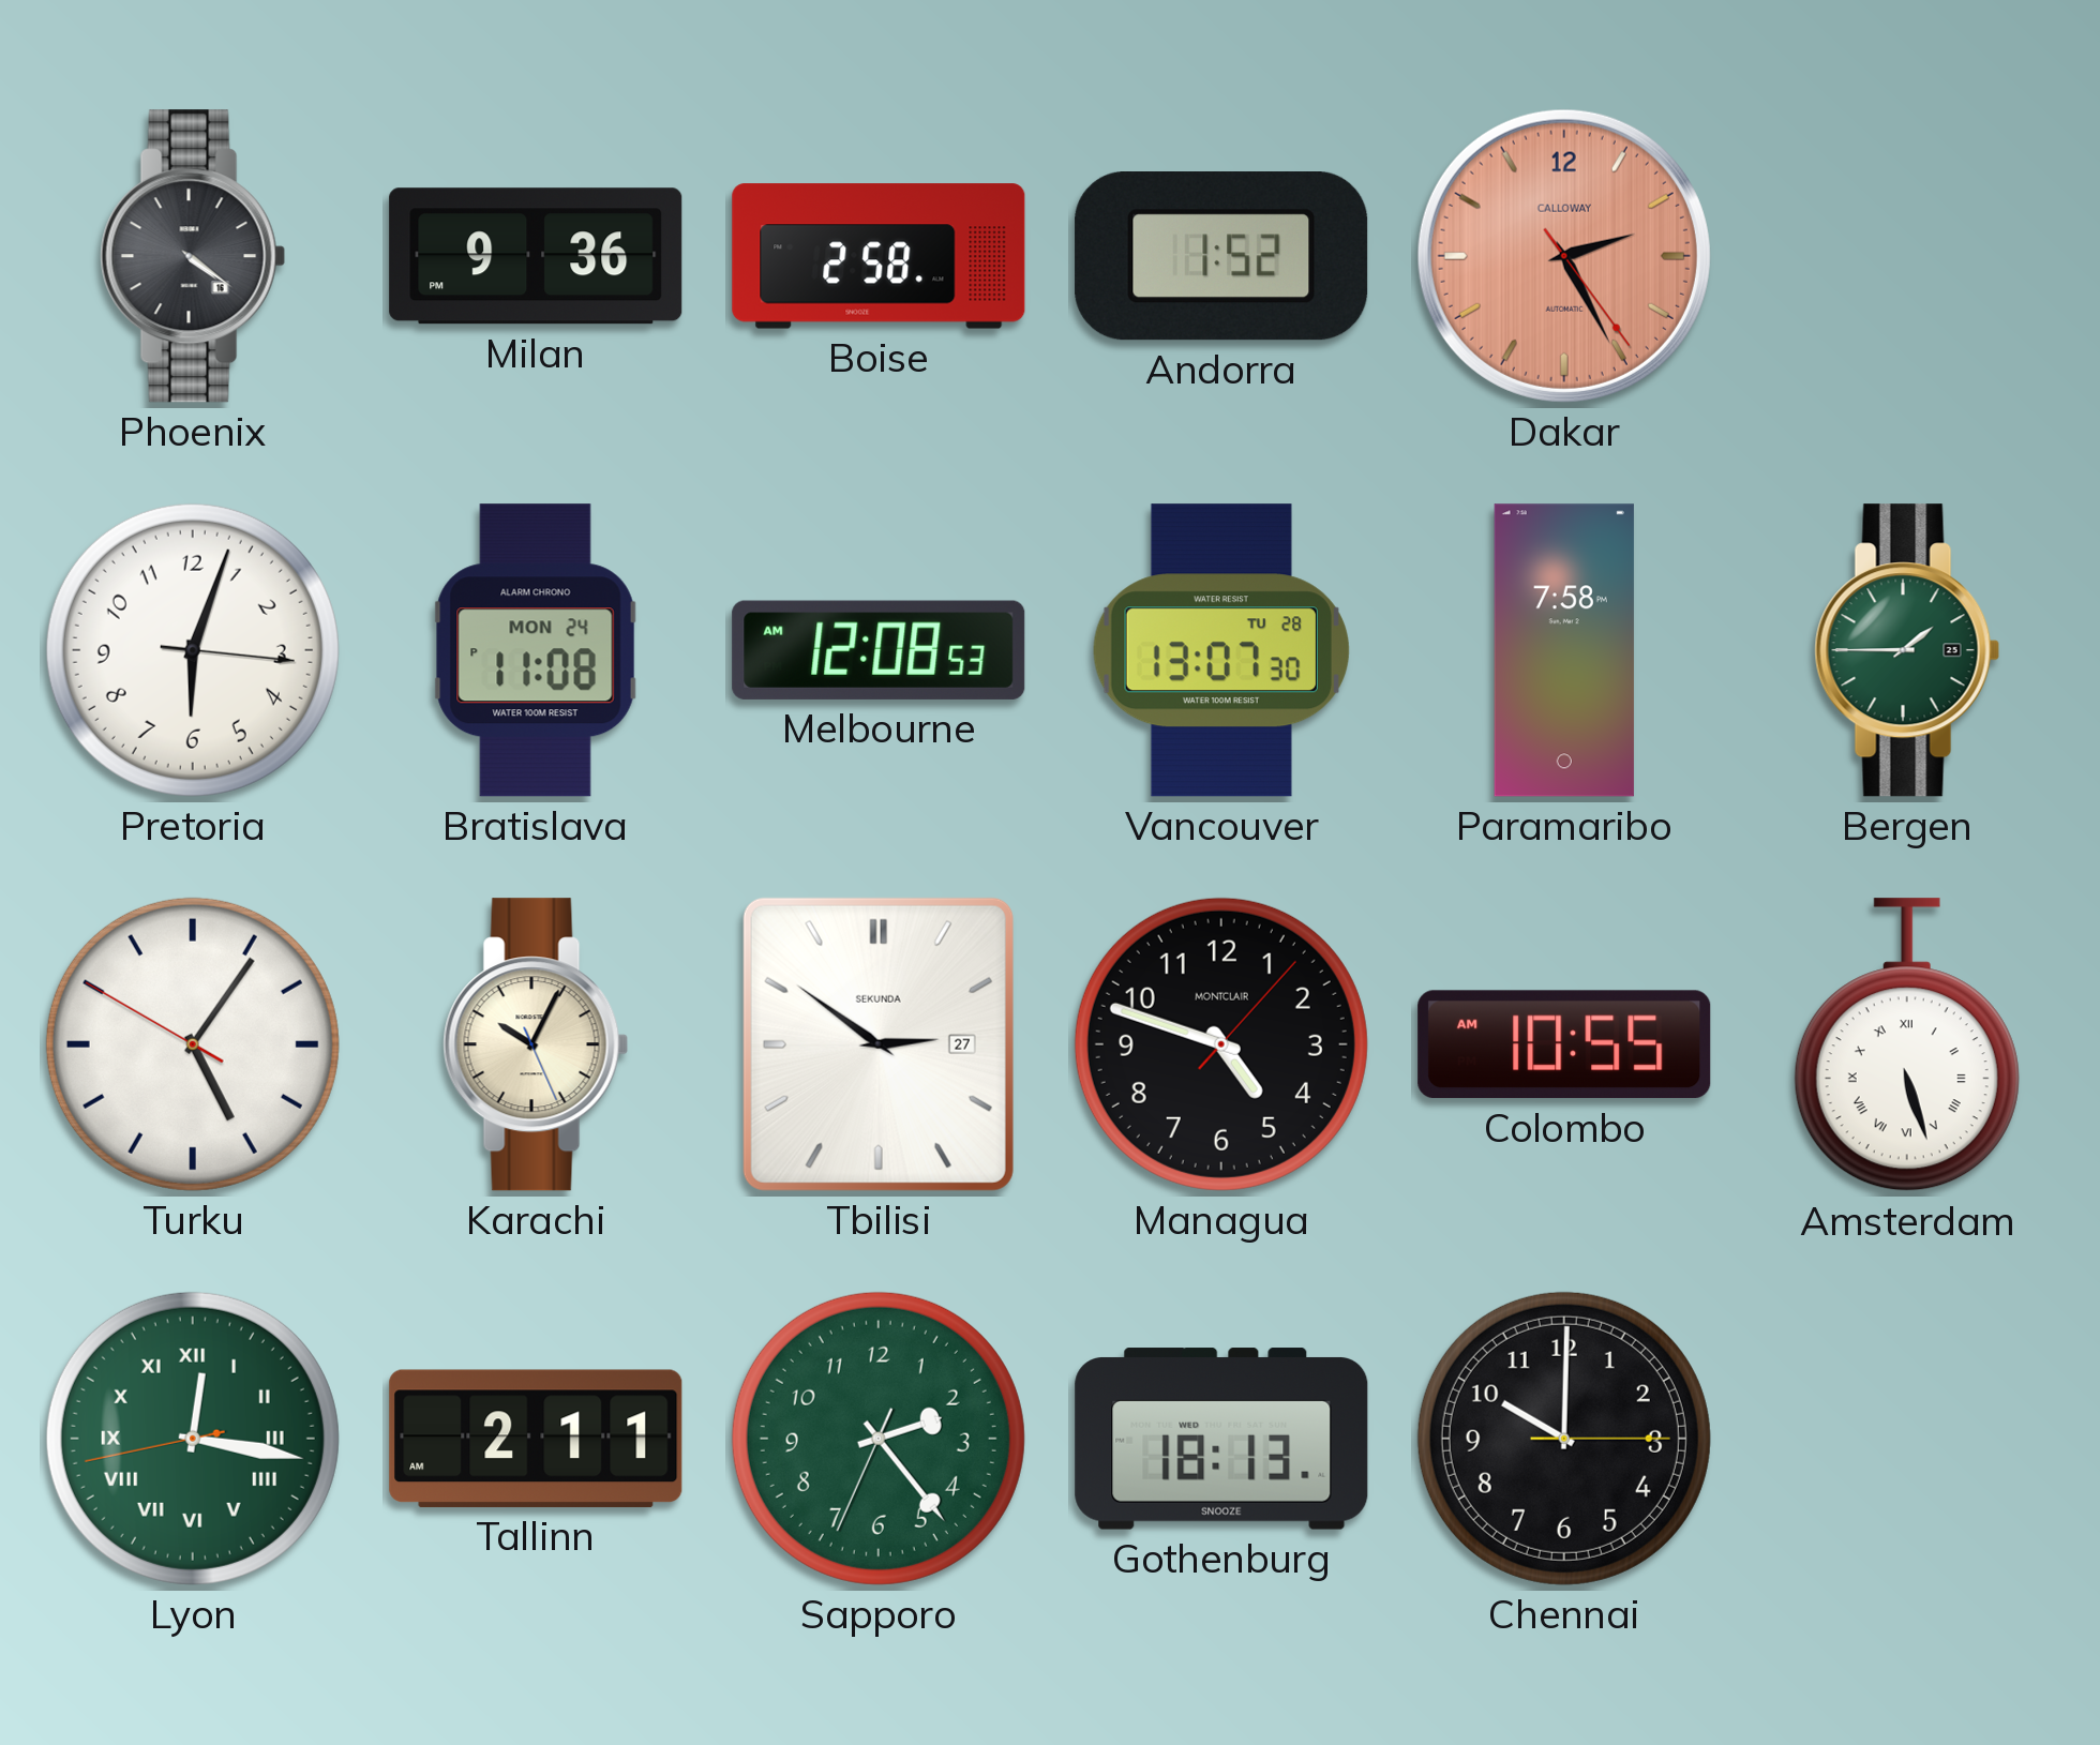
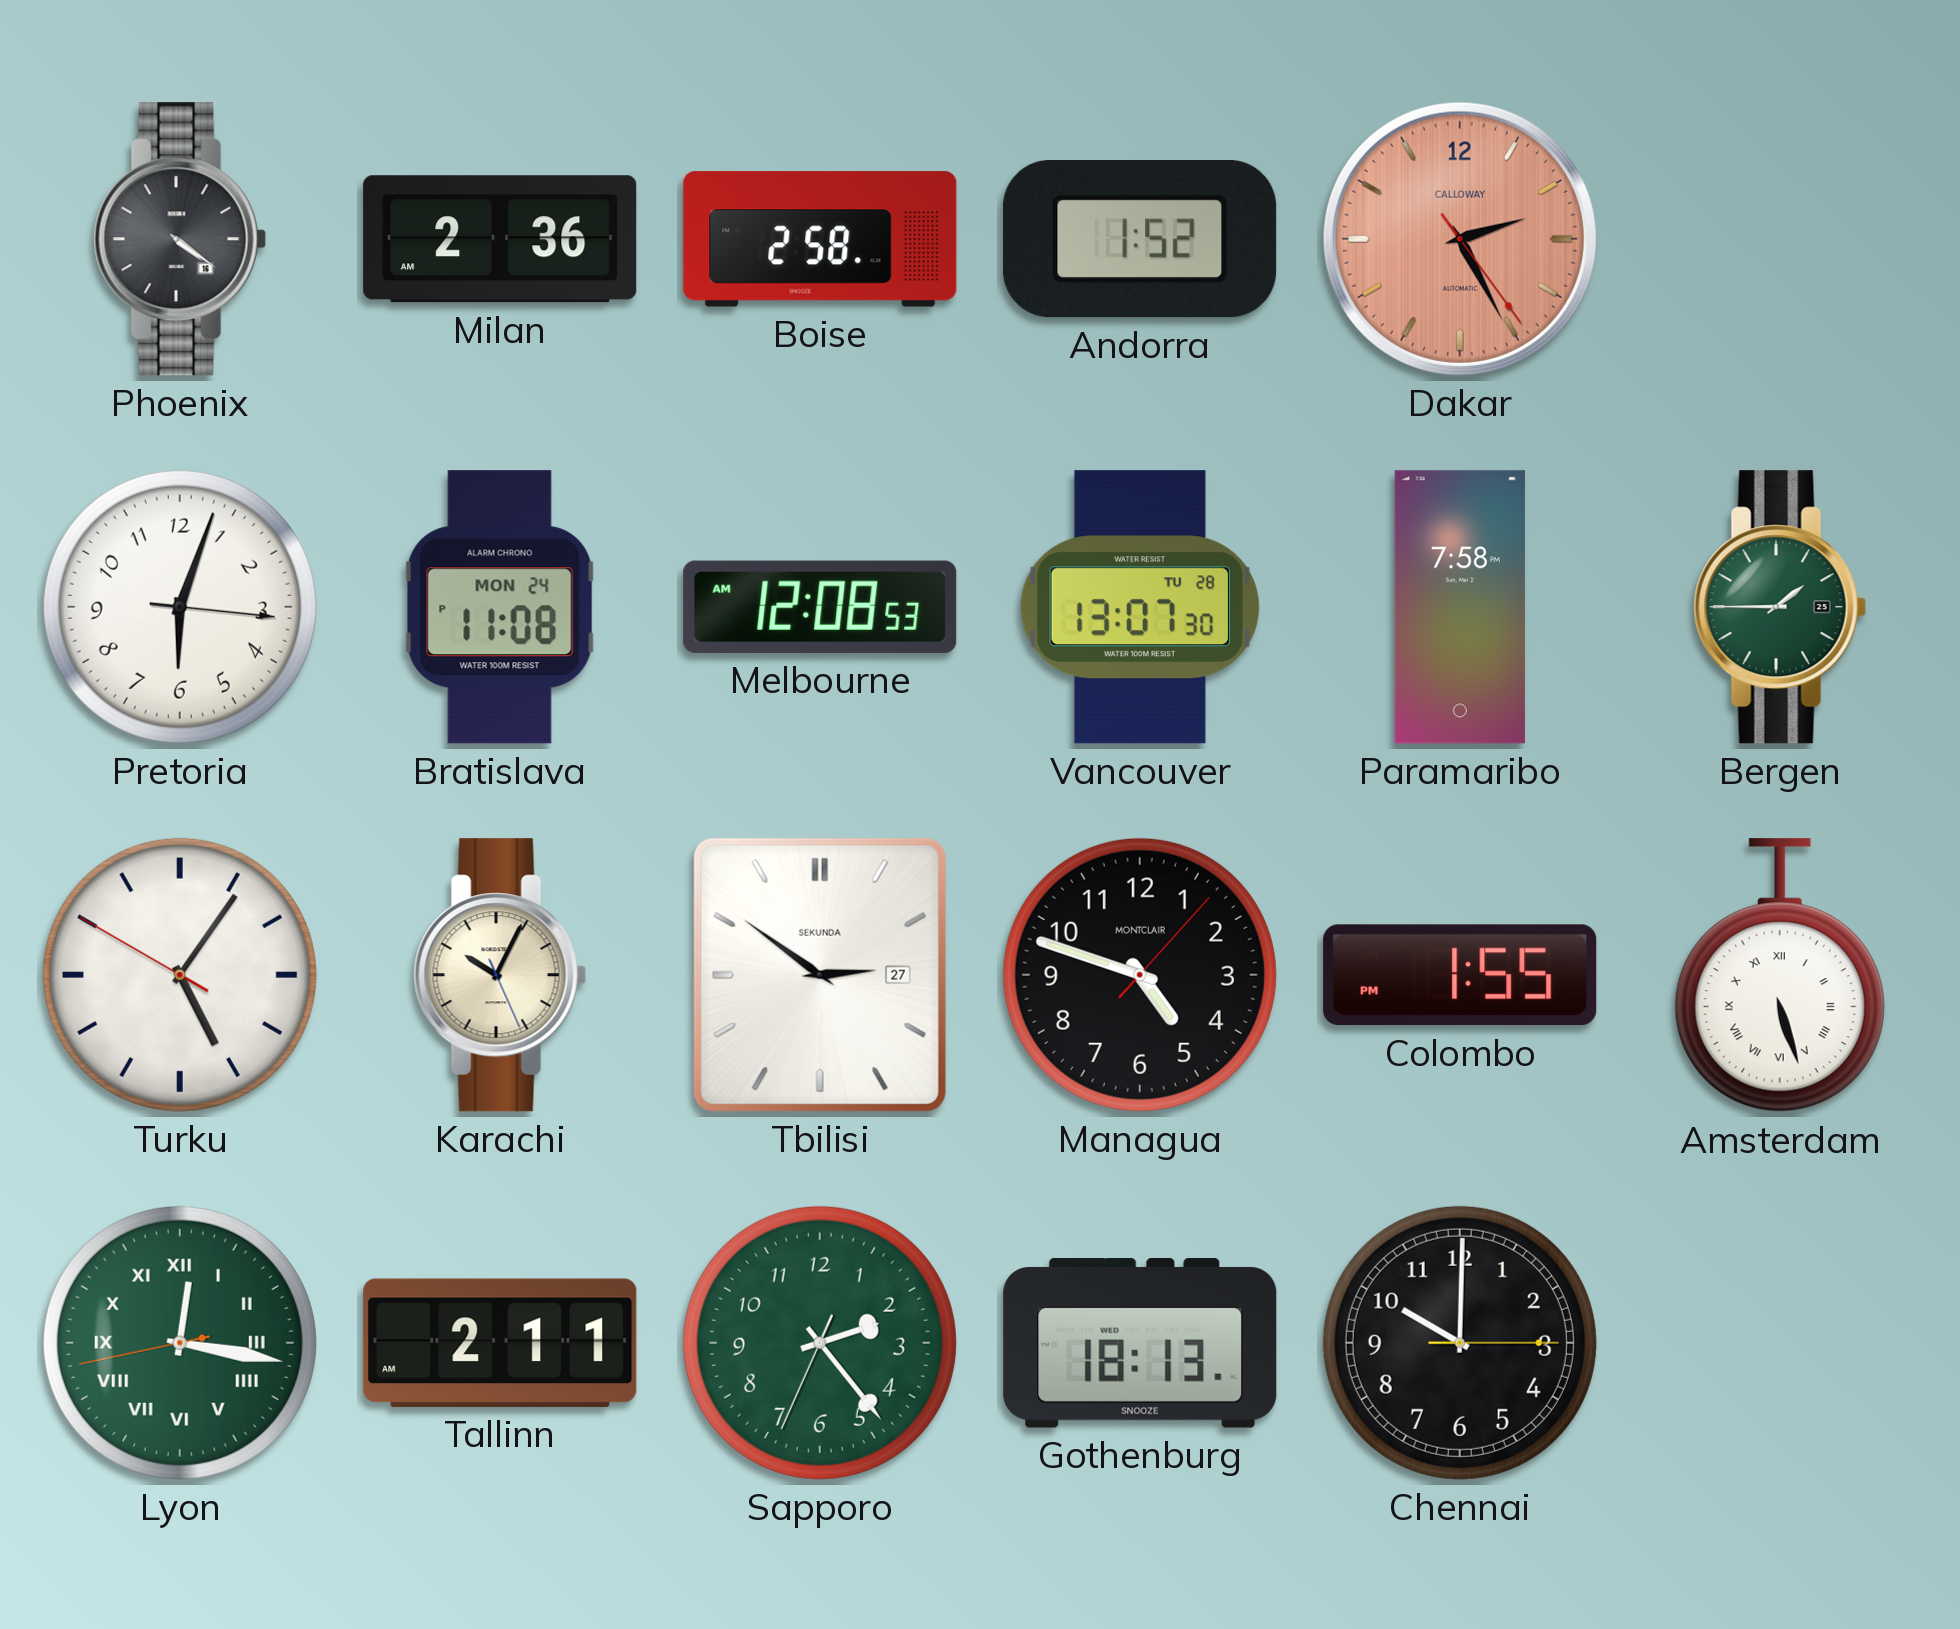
Milan: 9:36 -> 2:36
Colombo: 10:55 -> 1:55
